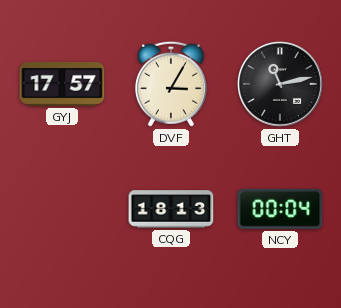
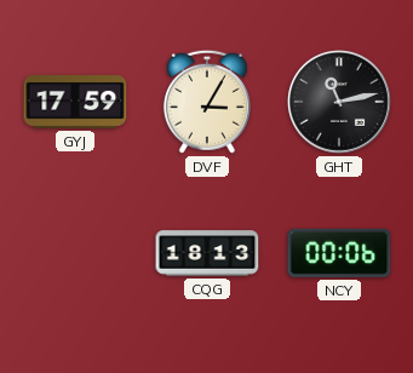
GYJ: 17:57 -> 17:59
NCY: 00:04 -> 00:06
